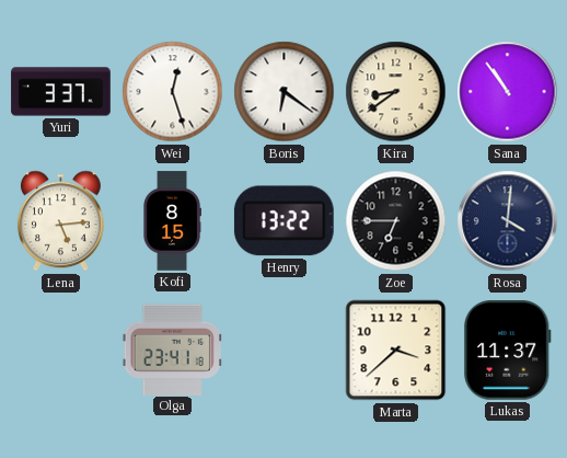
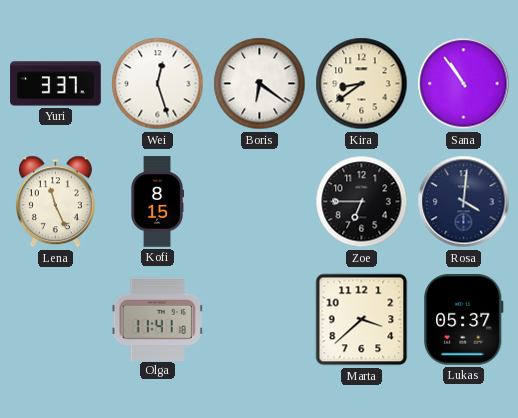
Lena: 5:14 -> 11:26
Henry: 13:22 -> none
Olga: 23:41 -> 11:41
Lukas: 11:37 -> 05:37
